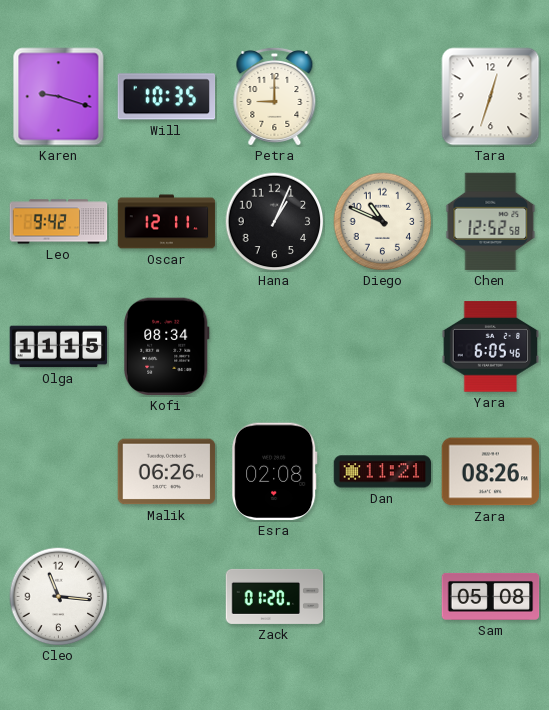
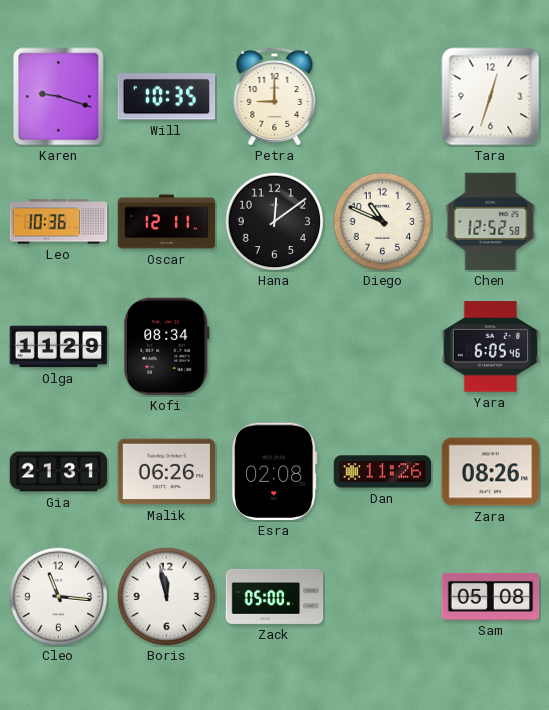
Leo: 9:42 -> 10:36
Hana: 1:04 -> 12:09
Olga: 11:15 -> 11:29
Gia: none -> 21:31
Dan: 11:21 -> 11:26
Boris: none -> 11:58
Zack: 01:20 -> 05:00
